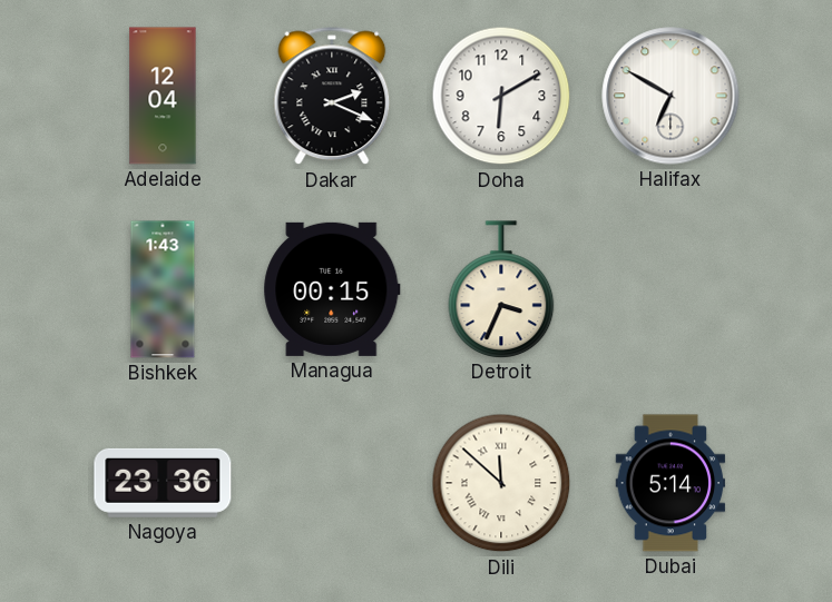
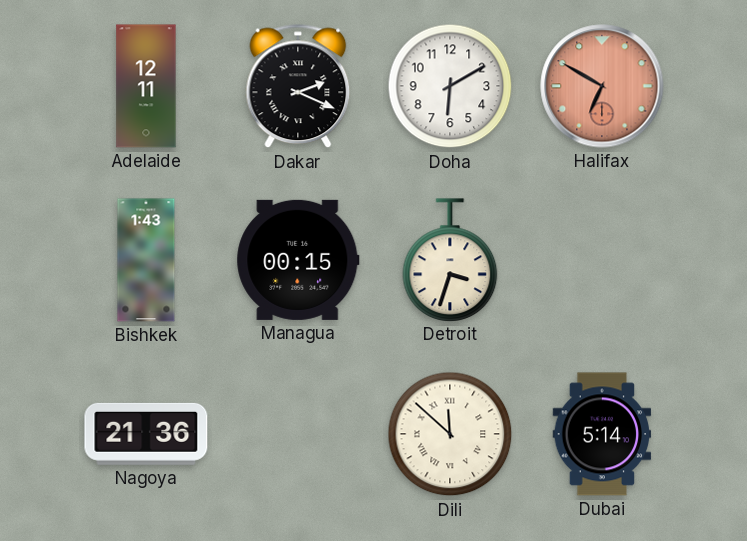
Adelaide: 12:04 -> 12:11
Halifax dial: white -> salmon
Detroit: 3:34 -> 3:33
Nagoya: 23:36 -> 21:36
